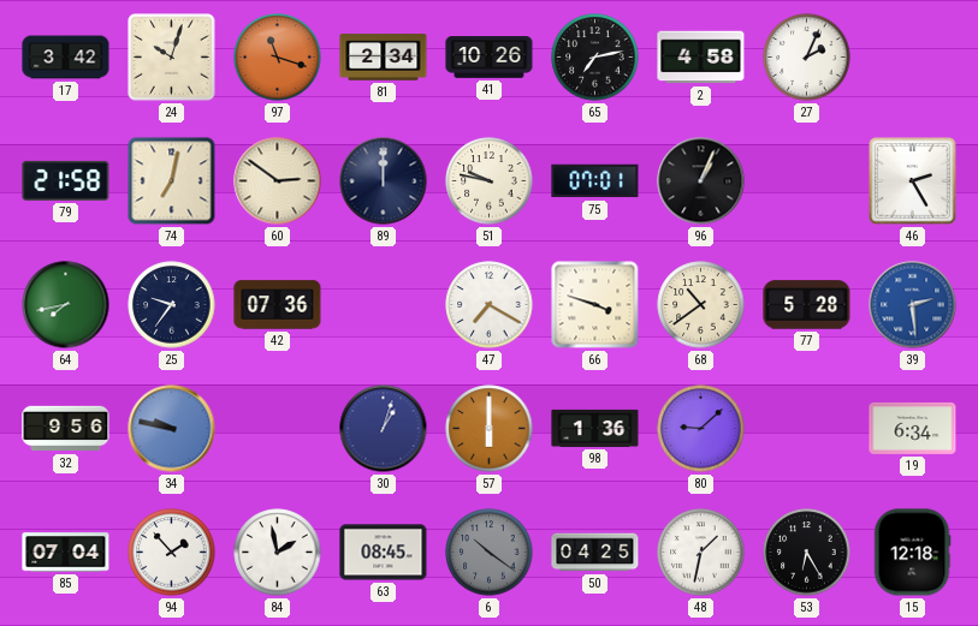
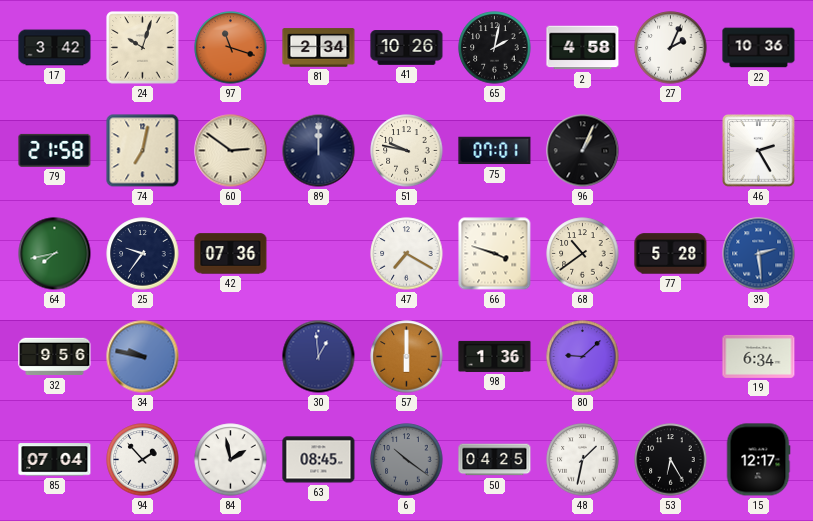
65: 7:13 -> 2:02
22: none -> 10:36
30: 1:03 -> 12:59
15: 12:18 -> 12:17
